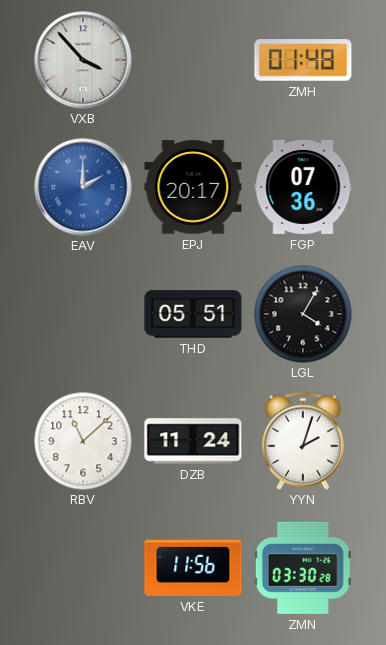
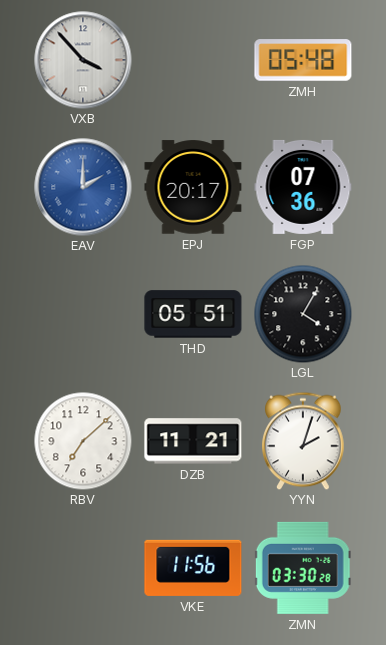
ZMH: 01:48 -> 05:48
RBV: 11:08 -> 7:08
DZB: 11:24 -> 11:21
